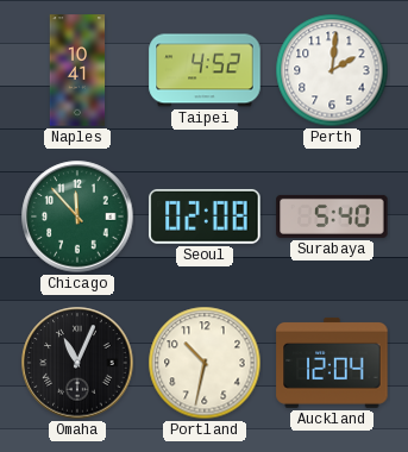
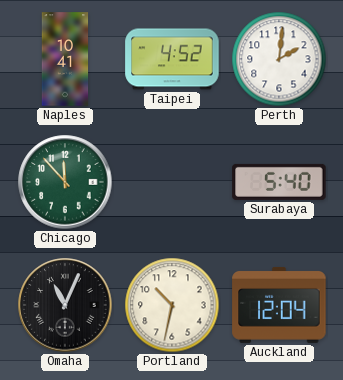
Seoul: 02:08 -> none
